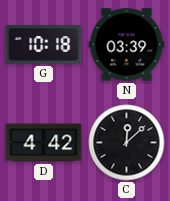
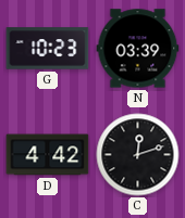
G: 10:18 -> 10:23
C: 12:08 -> 12:12
